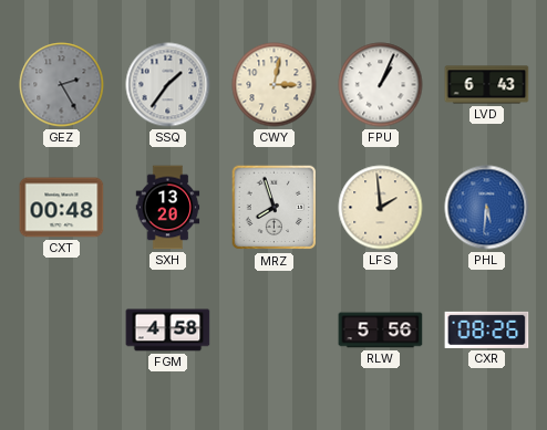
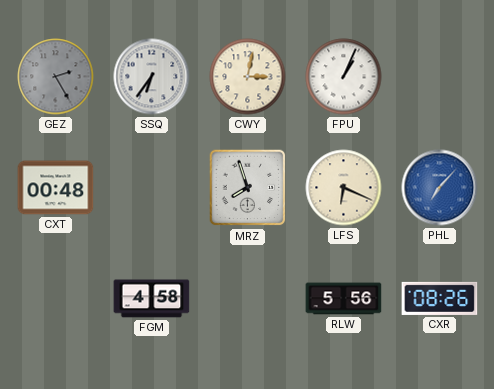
SSQ: 1:36 -> 6:36
LVD: 6:43 -> none
SXH: 13:20 -> none
LFS: 1:59 -> 6:19
PHL: 5:31 -> 7:07
